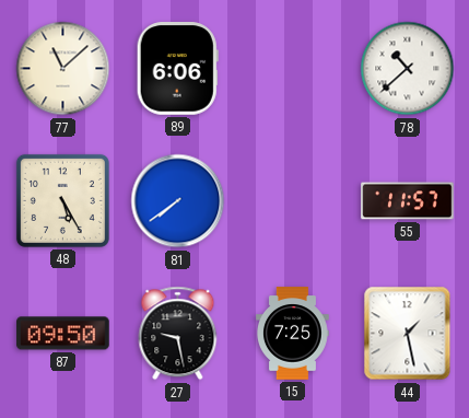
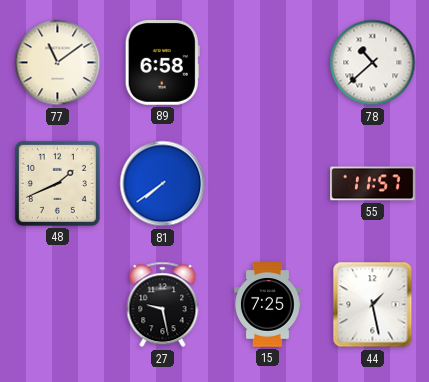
77: 11:08 -> 11:09
89: 6:06 -> 6:58
48: 5:25 -> 1:41
87: 09:50 -> none
